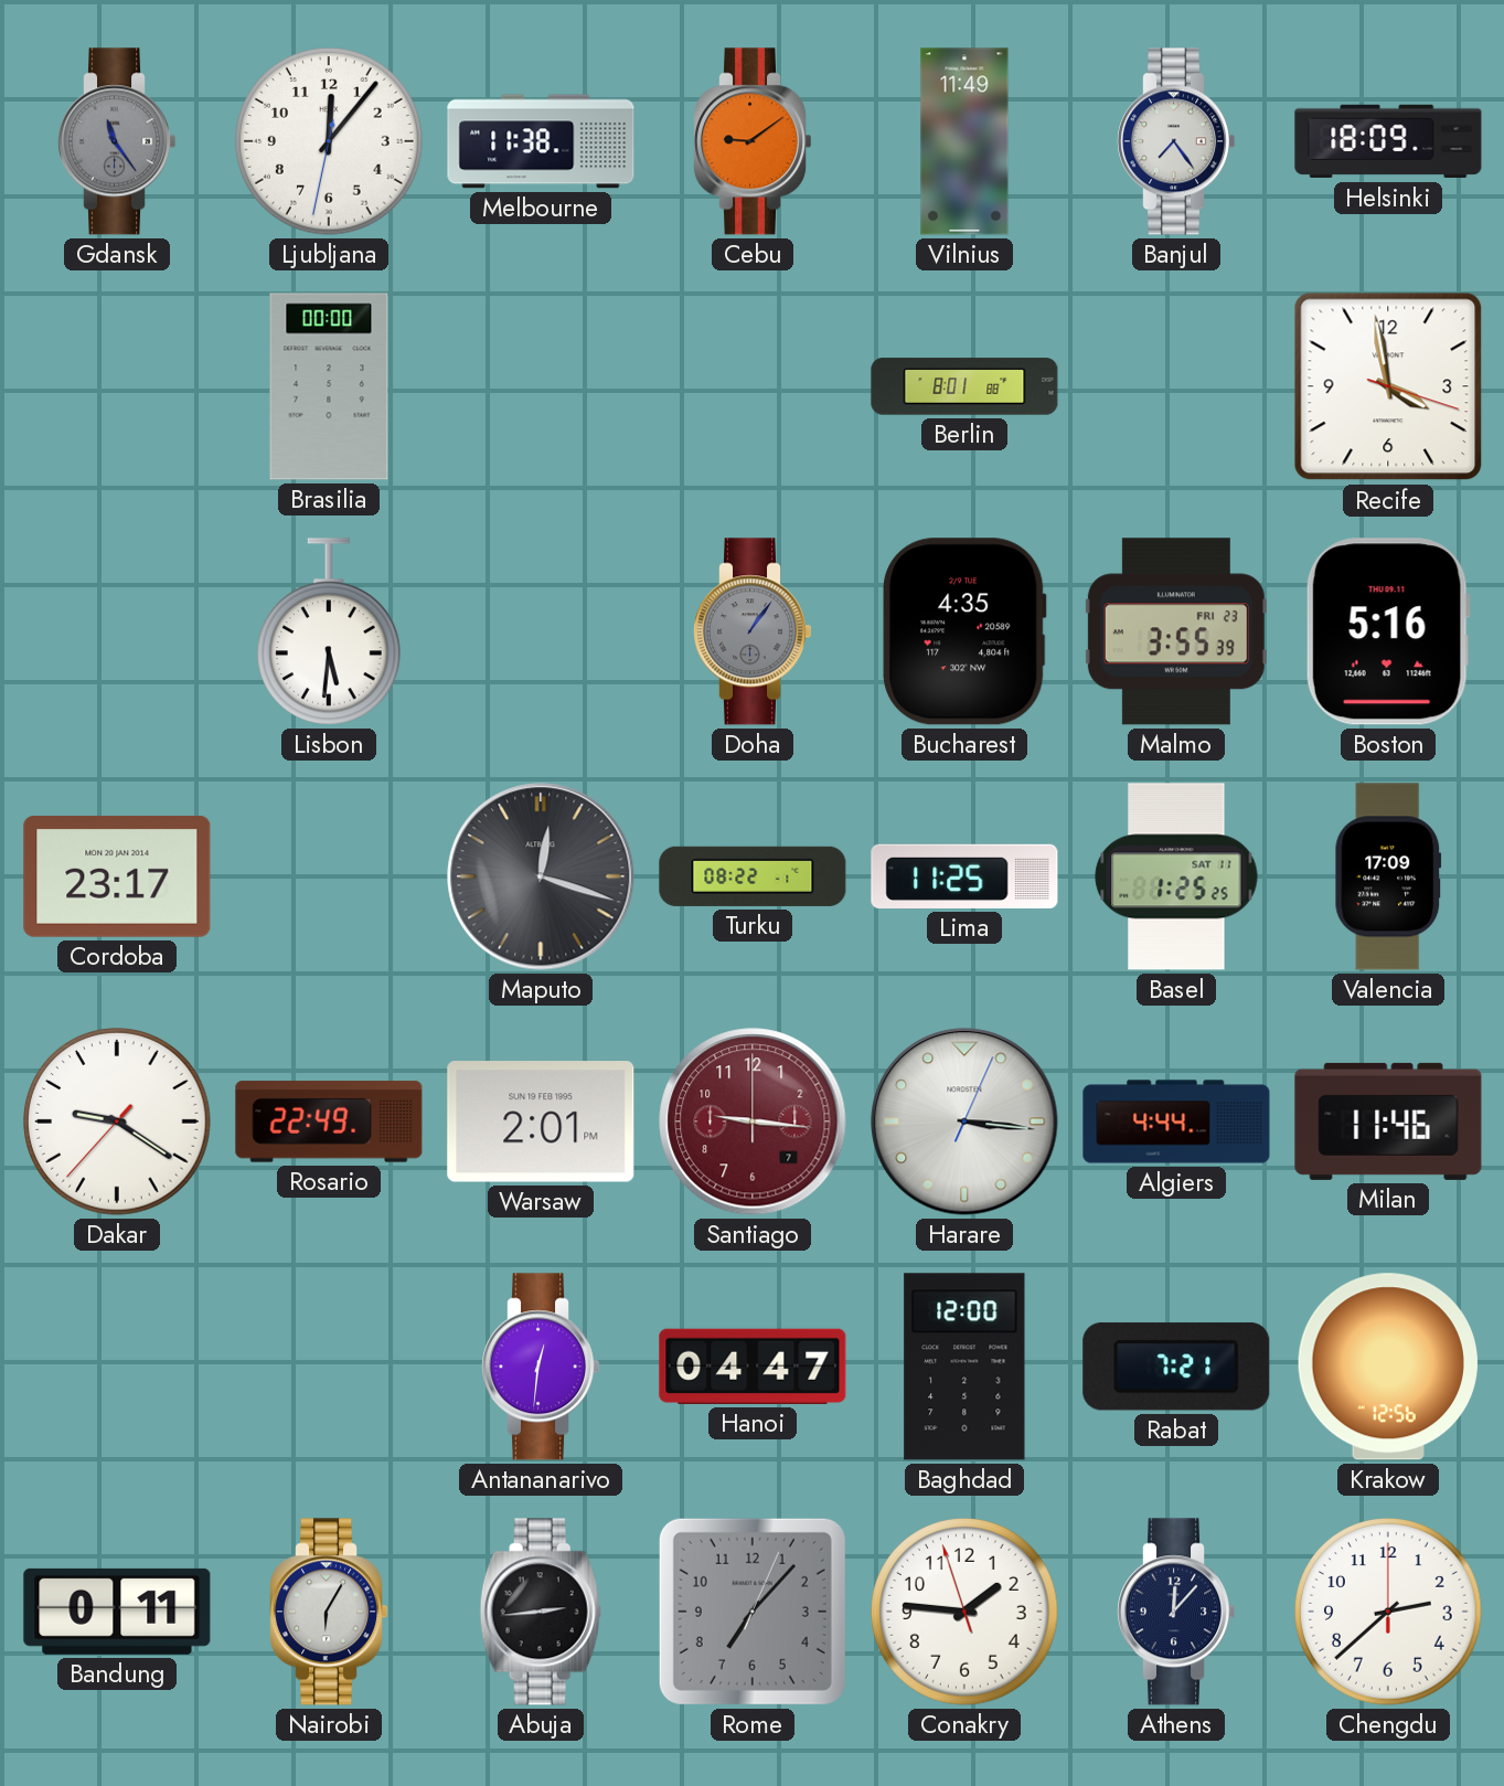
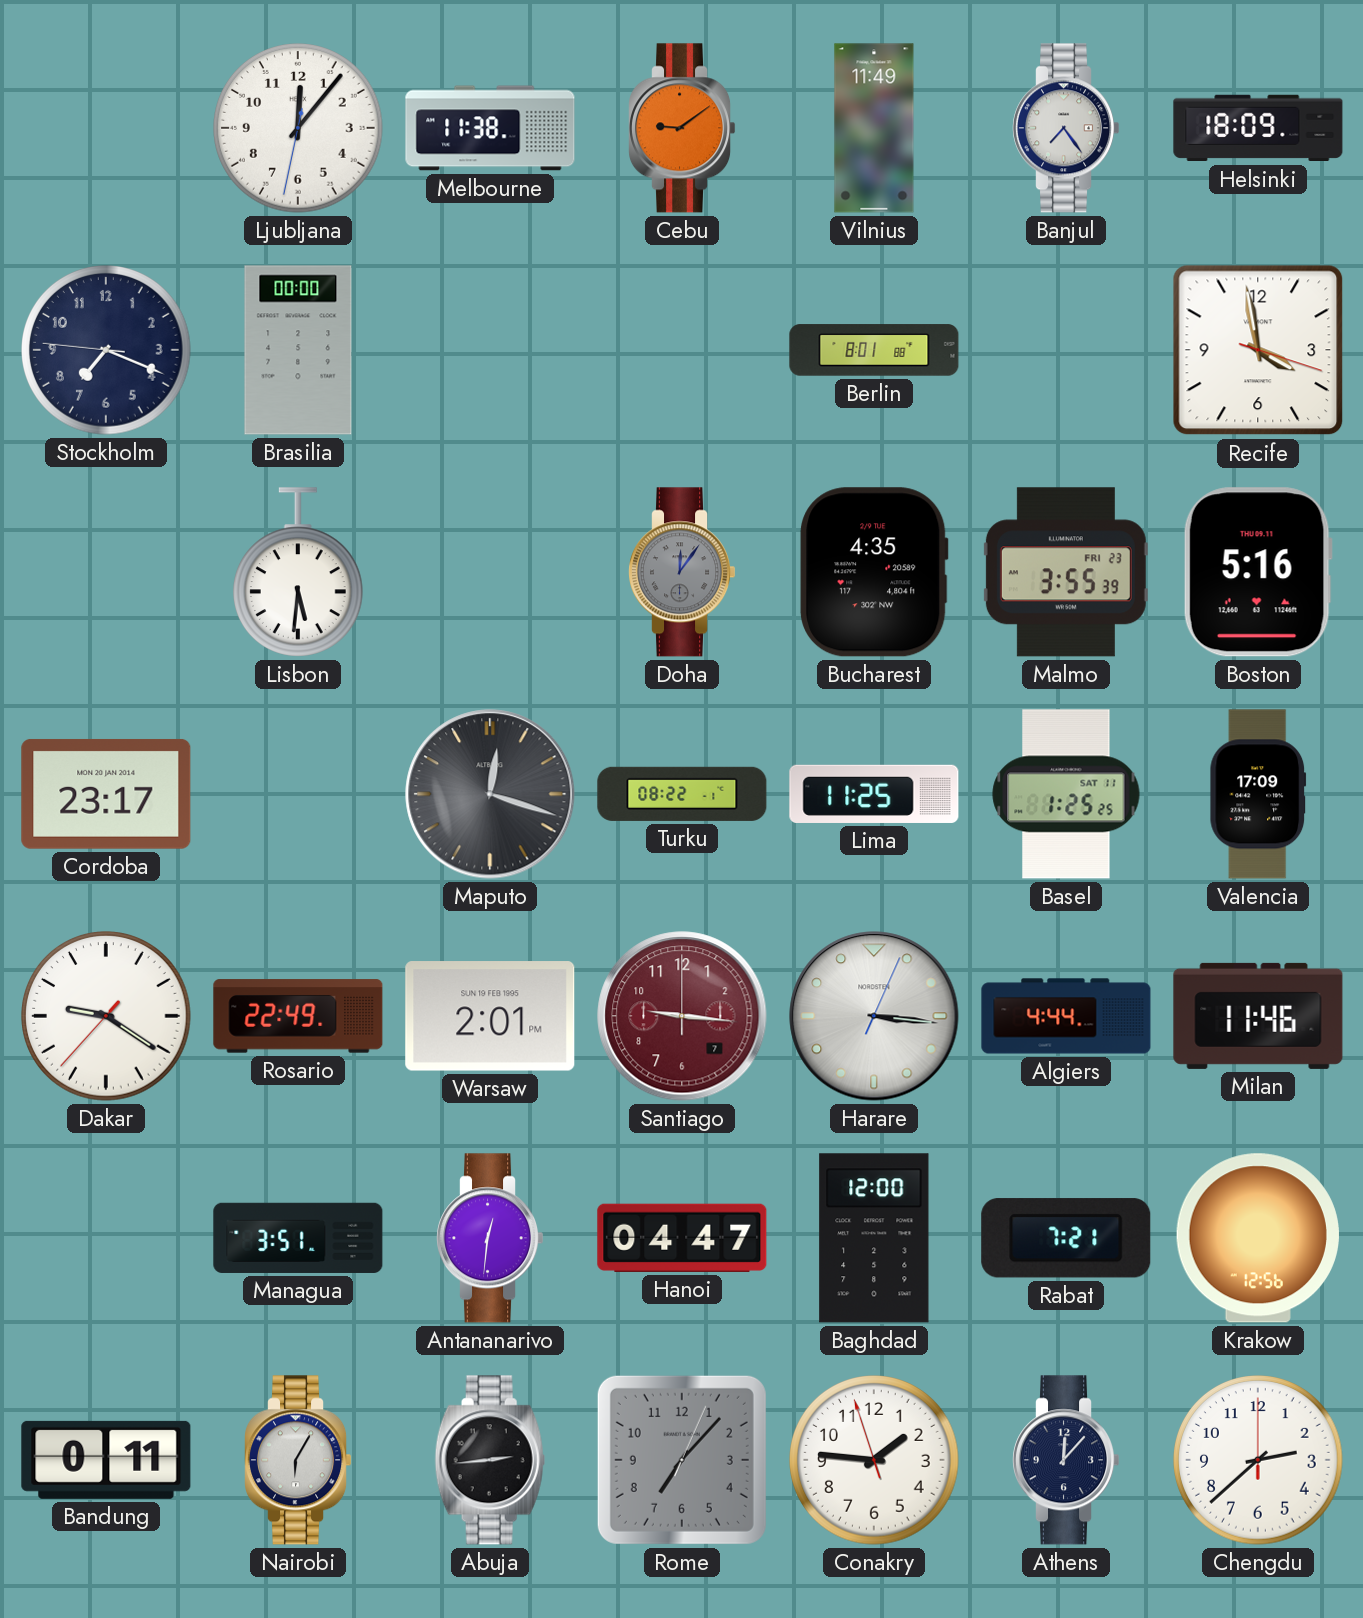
Gdansk: 11:24 -> none
Stockholm: none -> 7:18
Doha: 1:06 -> 12:06
Managua: none -> 3:51
